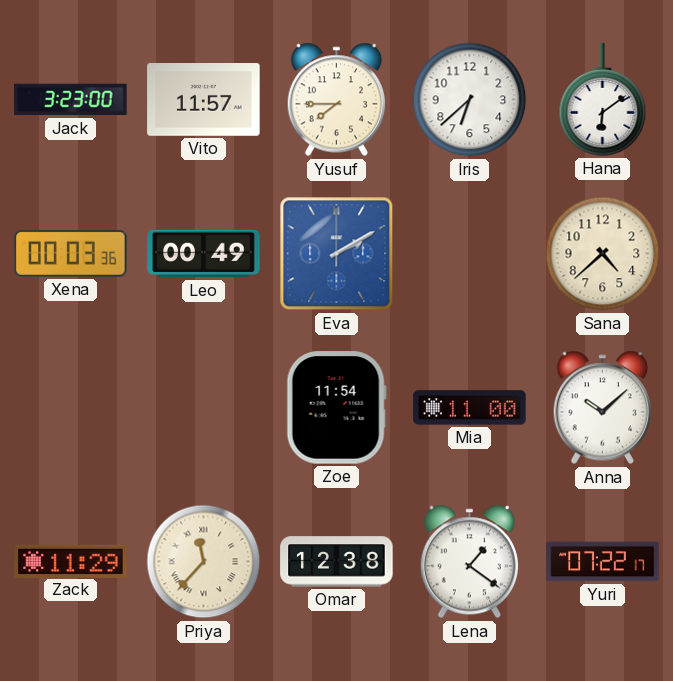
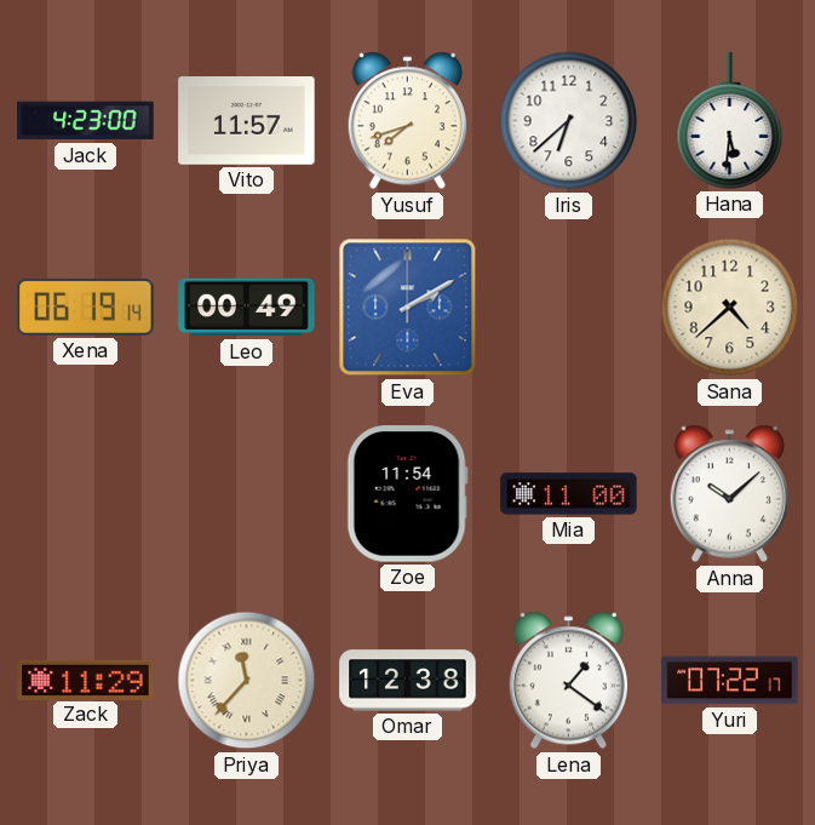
Jack: 3:23 -> 4:23
Yusuf: 7:45 -> 7:42
Hana: 6:09 -> 5:31
Xena: 00:03 -> 06:19
